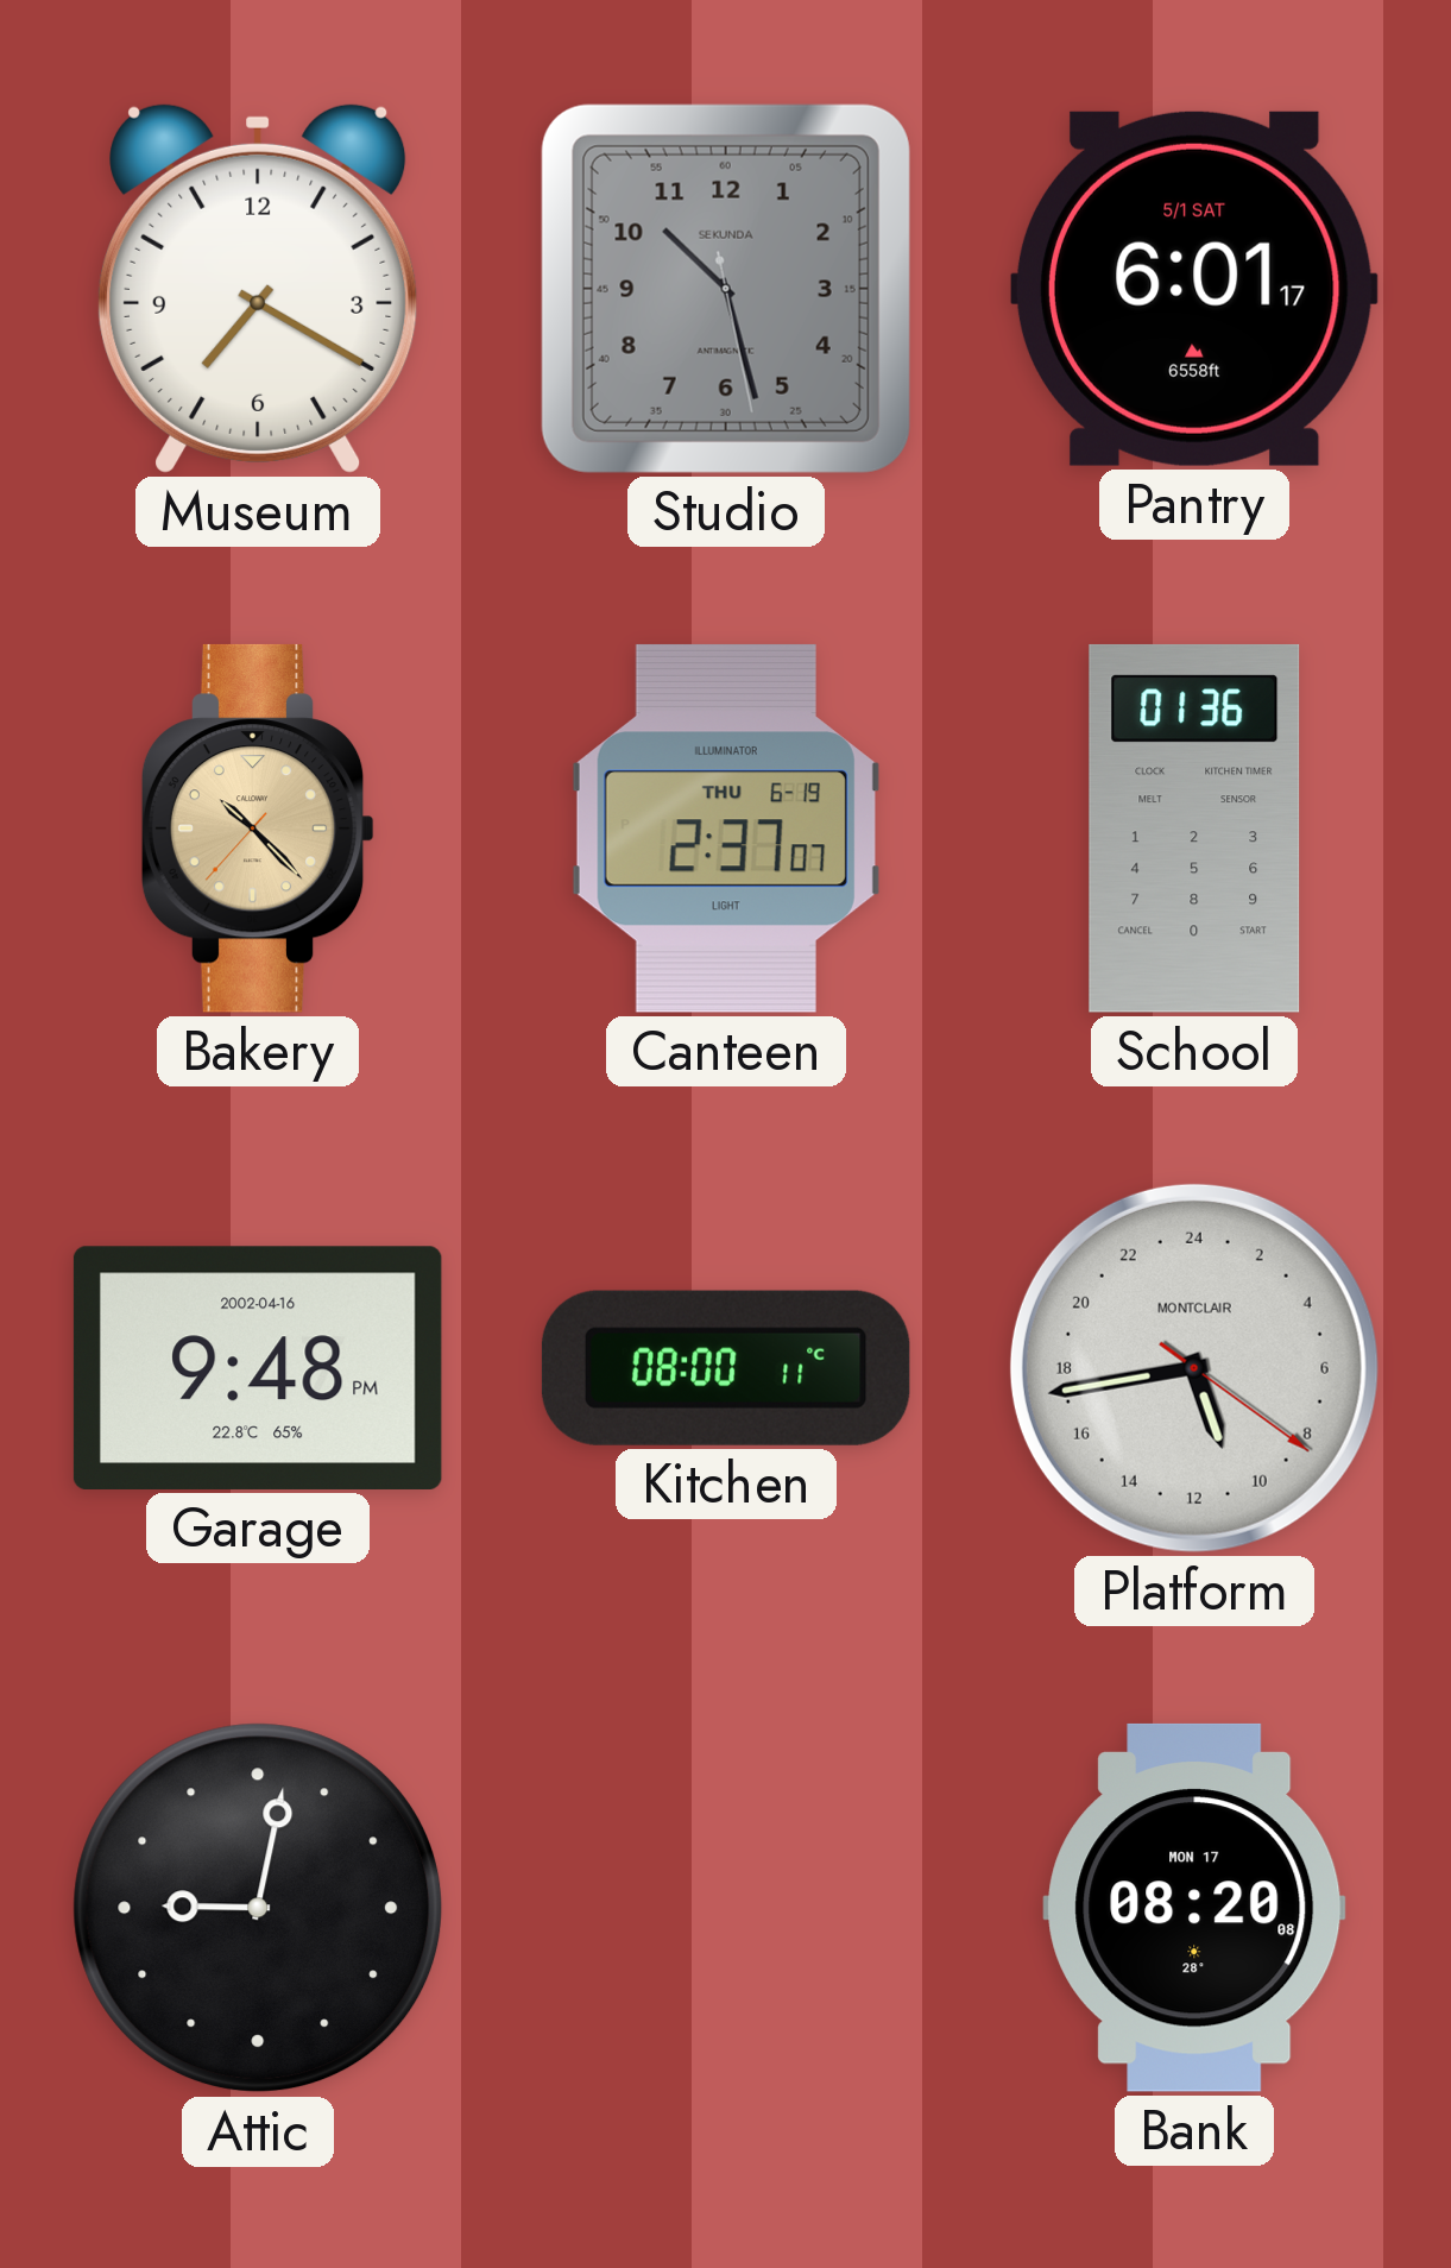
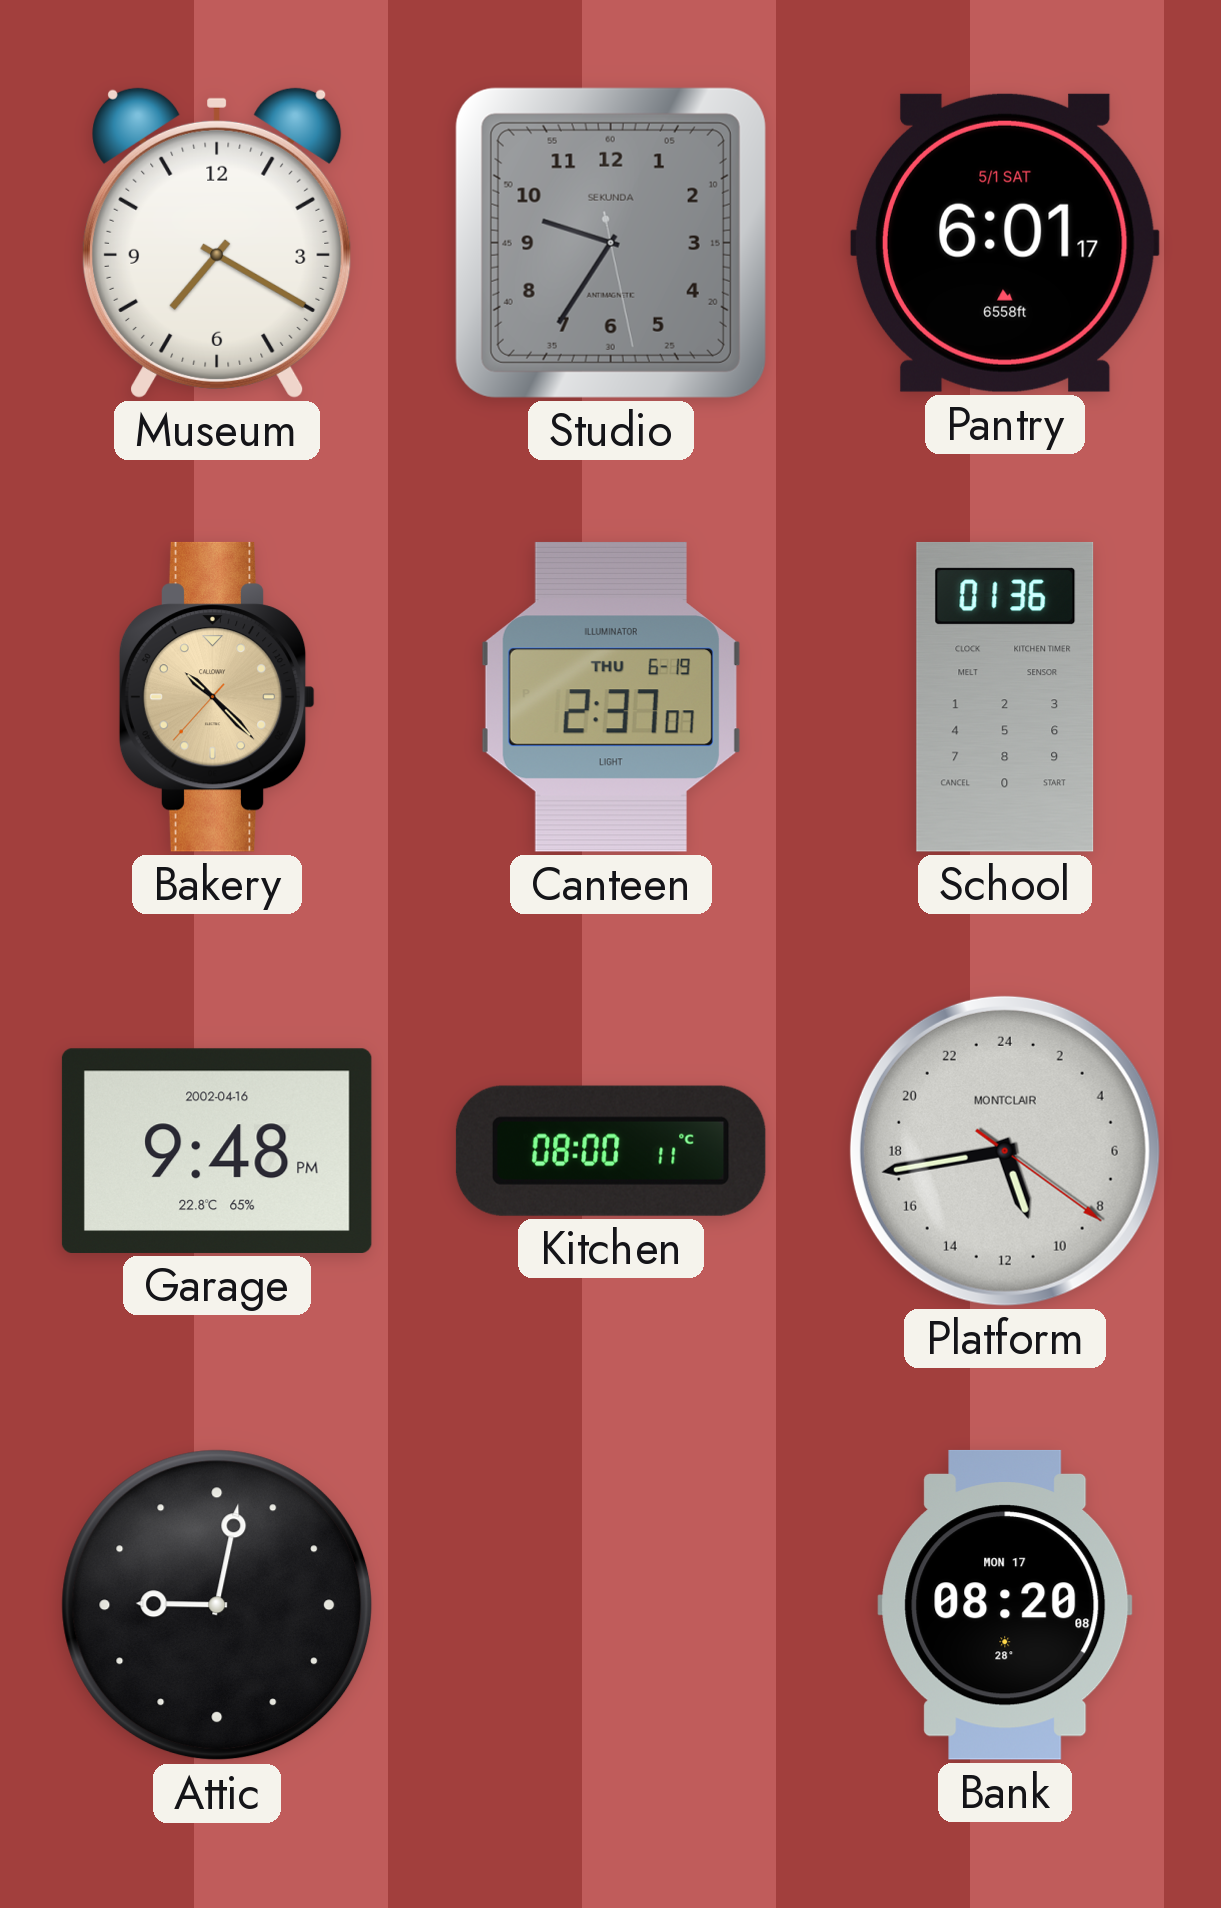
Studio: 10:27 -> 9:35
